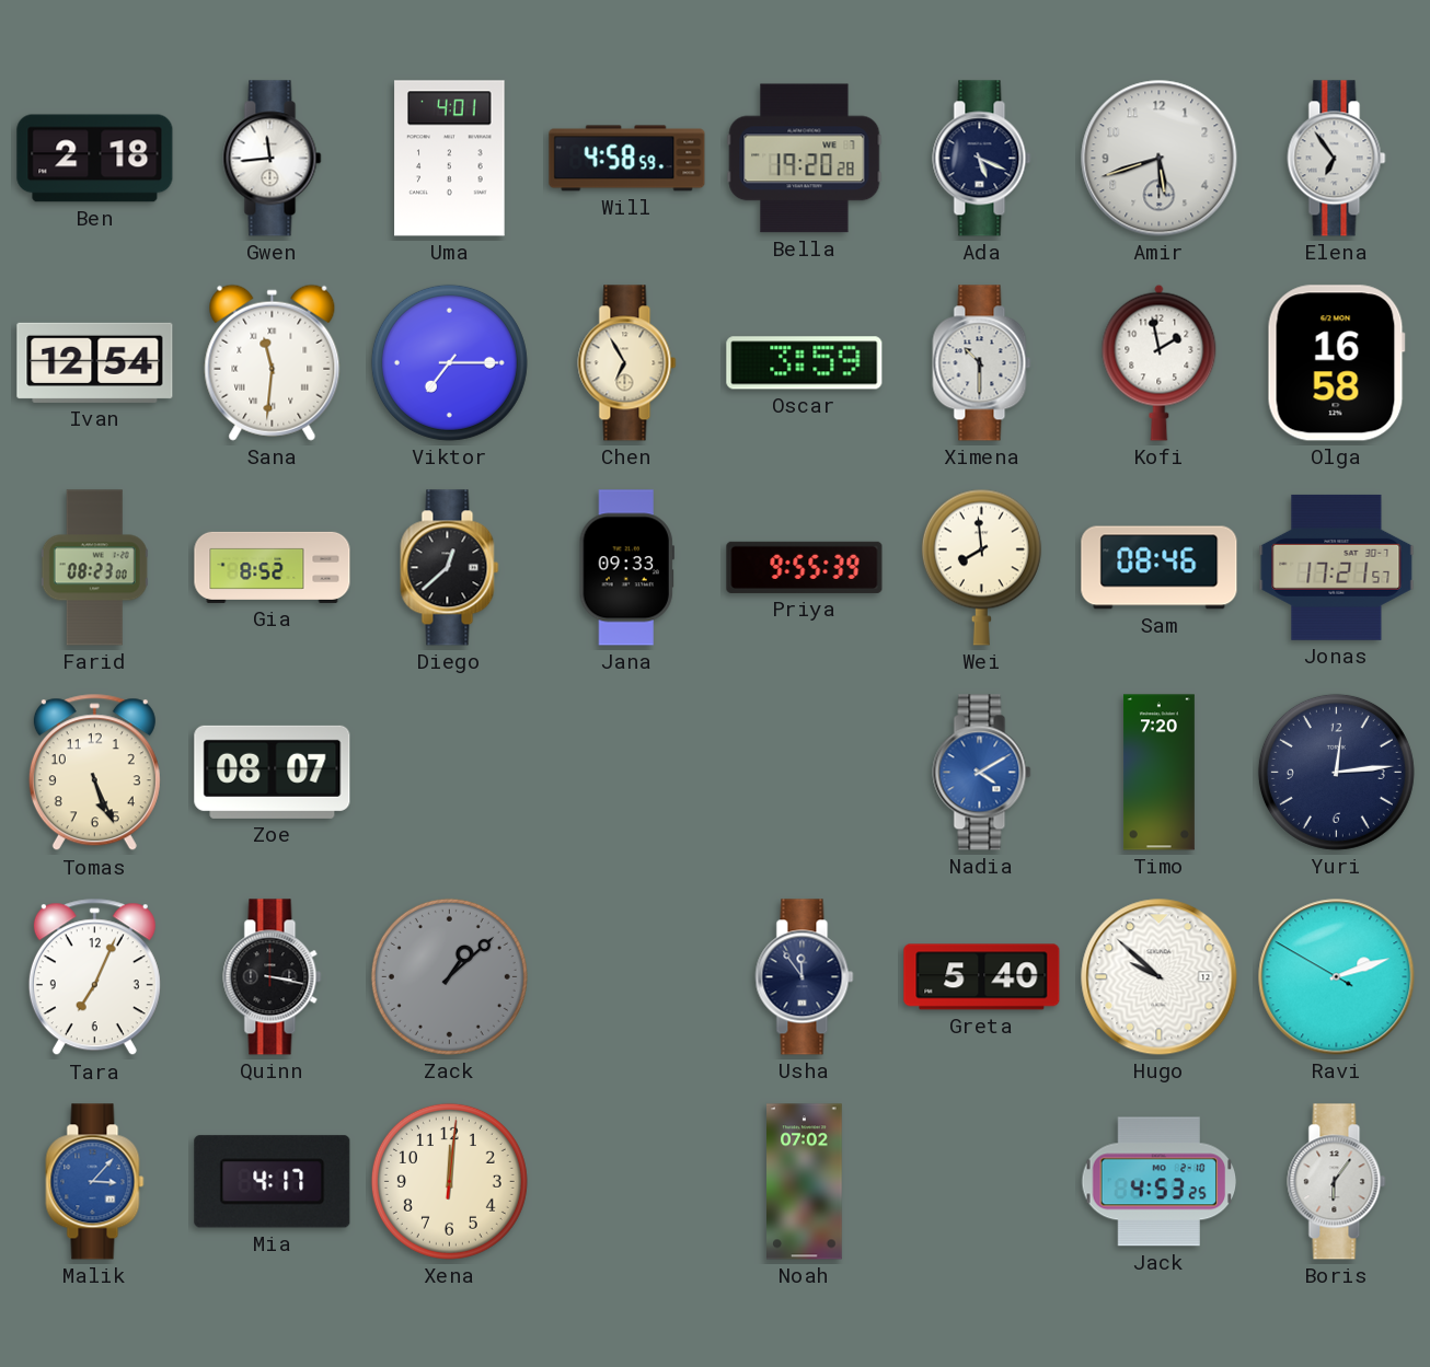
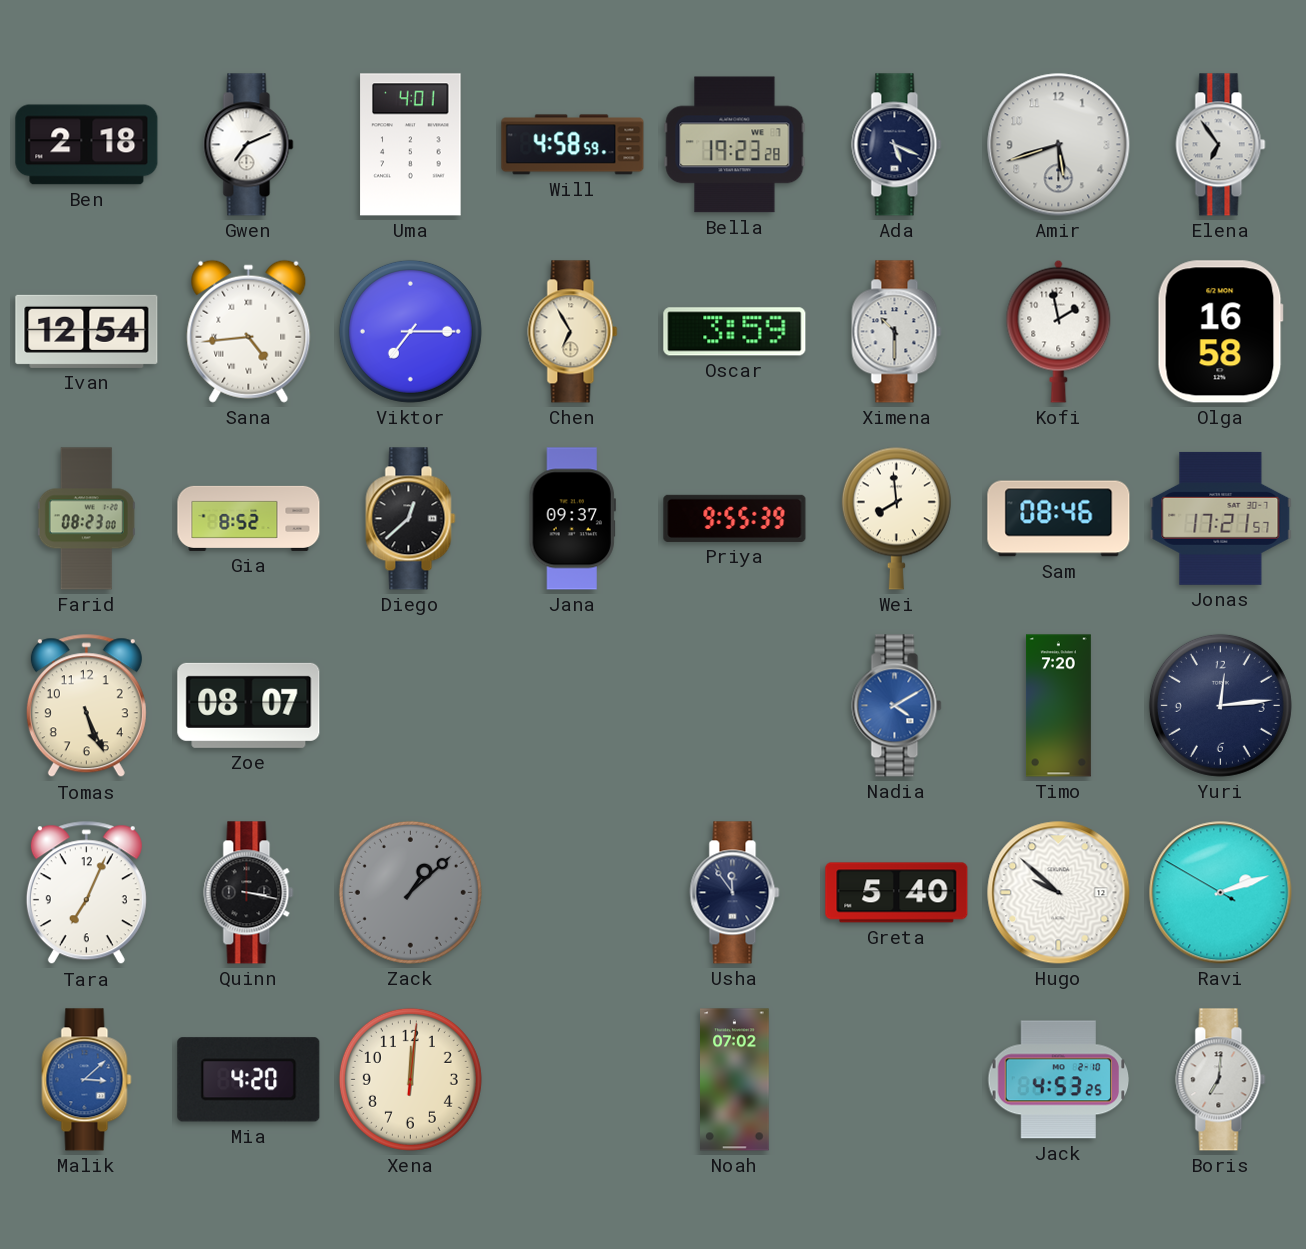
Gwen: 11:44 -> 7:11
Bella: 19:20 -> 19:23
Sana: 11:31 -> 4:44
Jana: 09:33 -> 09:37
Malik: 3:07 -> 3:08
Mia: 4:17 -> 4:20
Boris: 6:06 -> 7:01
